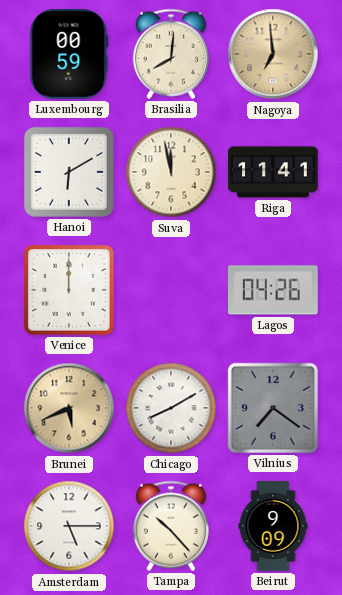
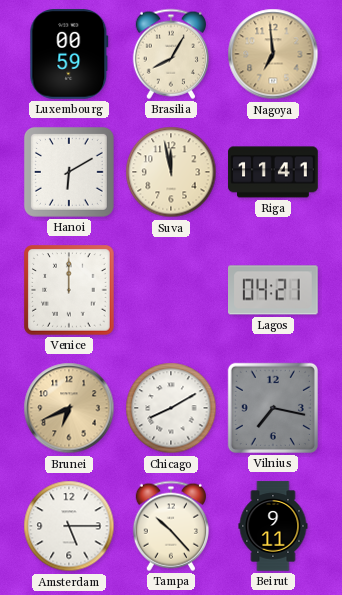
Brasilia: 8:01 -> 8:05
Lagos: 04:26 -> 04:21
Brunei: 5:41 -> 6:41
Vilnius: 7:21 -> 7:17
Beirut: 9:09 -> 9:11
